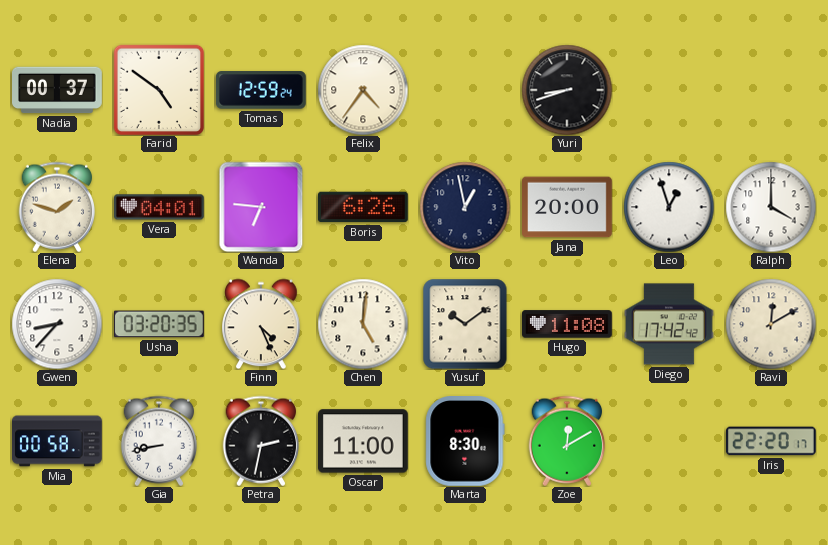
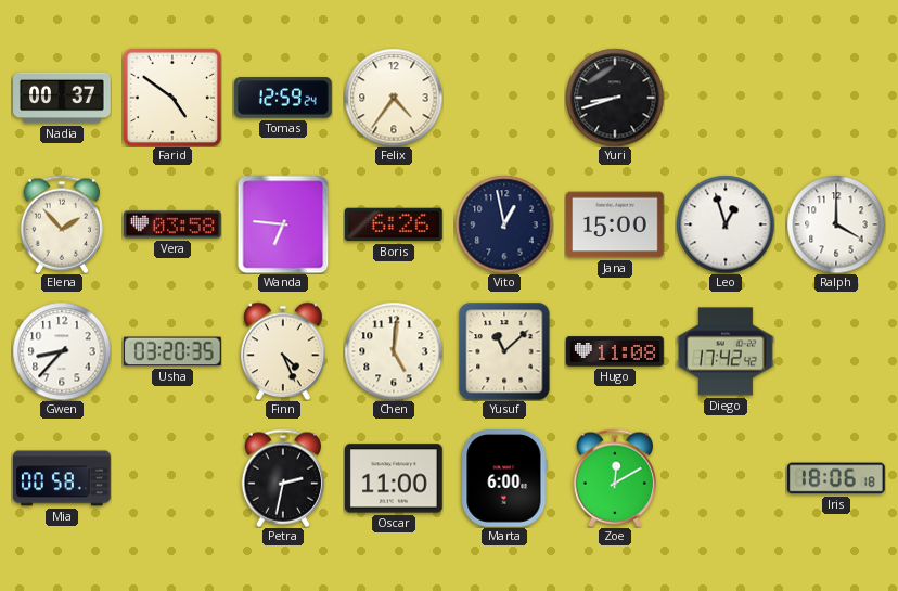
Elena: 1:48 -> 1:53
Vera: 04:01 -> 03:58
Jana: 20:00 -> 15:00
Yusuf: 10:09 -> 11:08
Ravi: 12:10 -> none
Gia: 8:43 -> none
Marta: 8:30 -> 6:00
Iris: 22:20 -> 18:06
